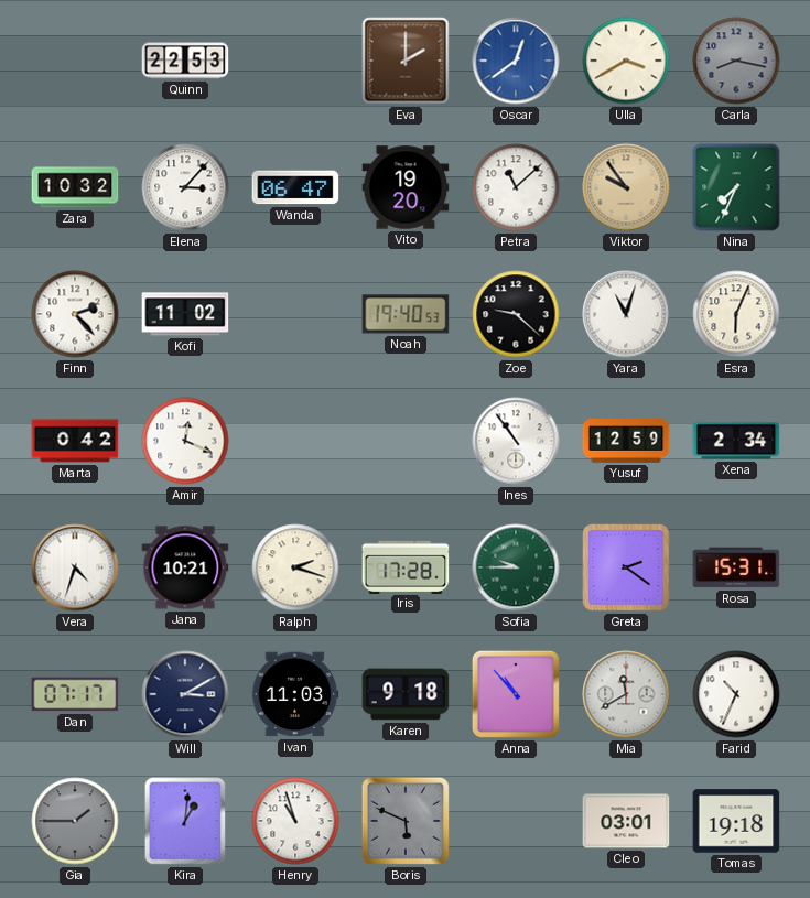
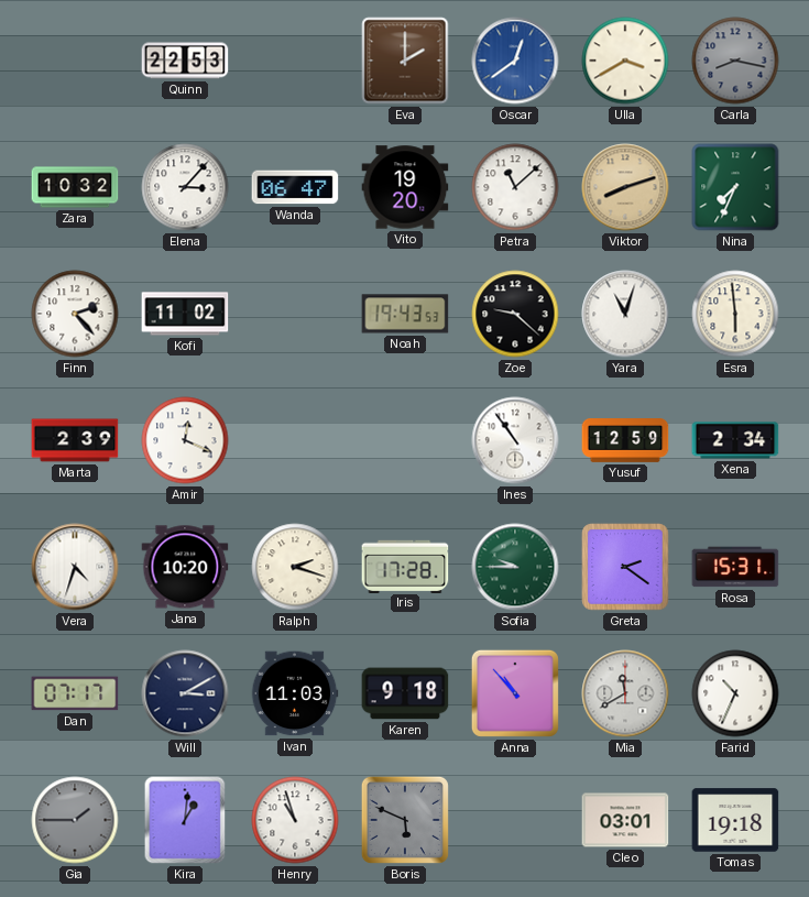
Viktor: 9:54 -> 8:12
Noah: 19:40 -> 19:43
Esra: 6:04 -> 5:59
Marta: 0:42 -> 2:39
Jana: 10:21 -> 10:20
